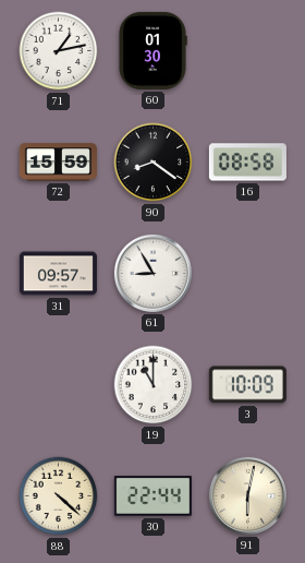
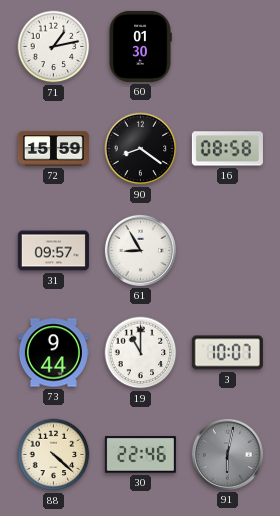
73: none -> 9:44
3: 10:09 -> 10:07
30: 22:44 -> 22:46
91 dial: cream -> grey
